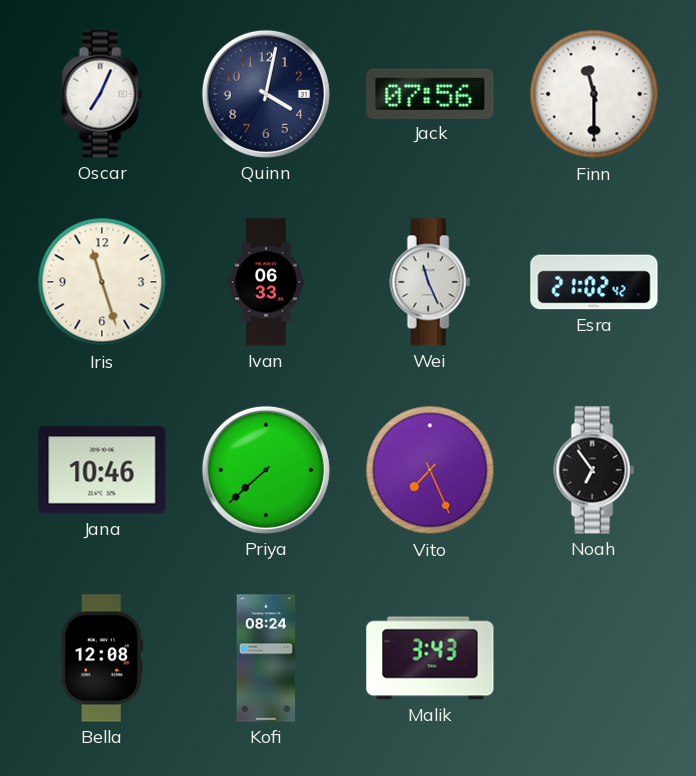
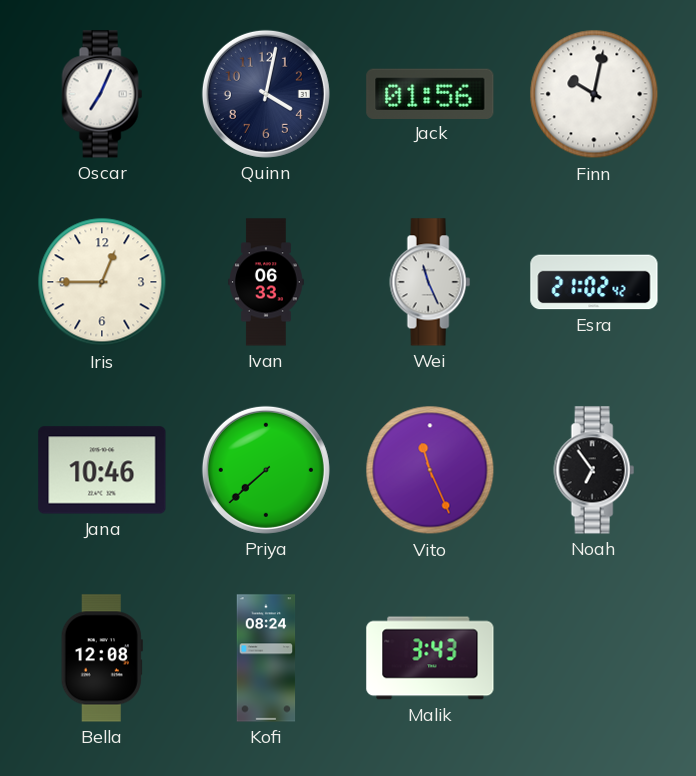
Jack: 07:56 -> 01:56
Finn: 11:30 -> 10:02
Iris: 11:27 -> 12:45
Vito: 7:26 -> 11:26
